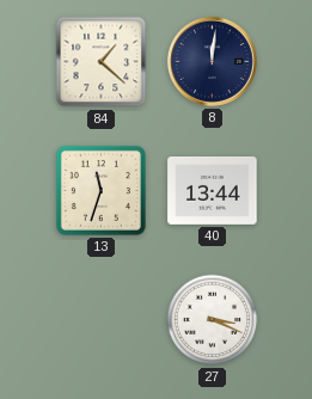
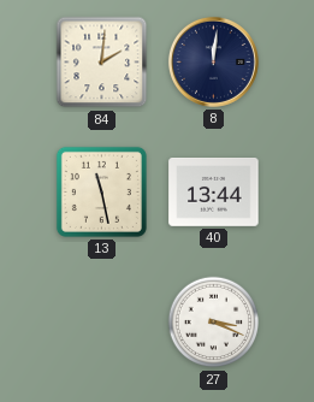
84: 1:22 -> 2:01
13: 11:33 -> 11:28
